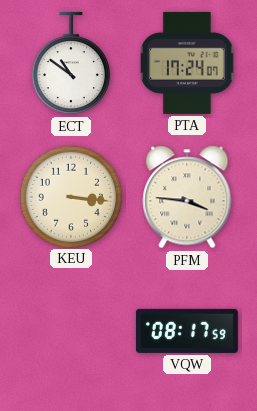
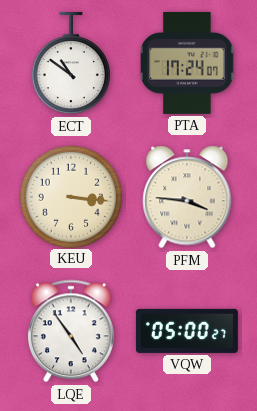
LQE: none -> 4:54
VQW: 08:17 -> 05:00
